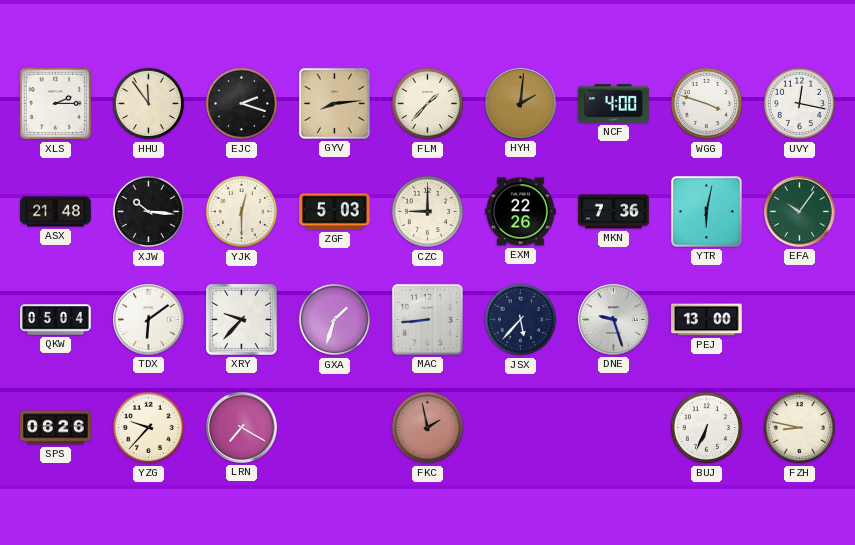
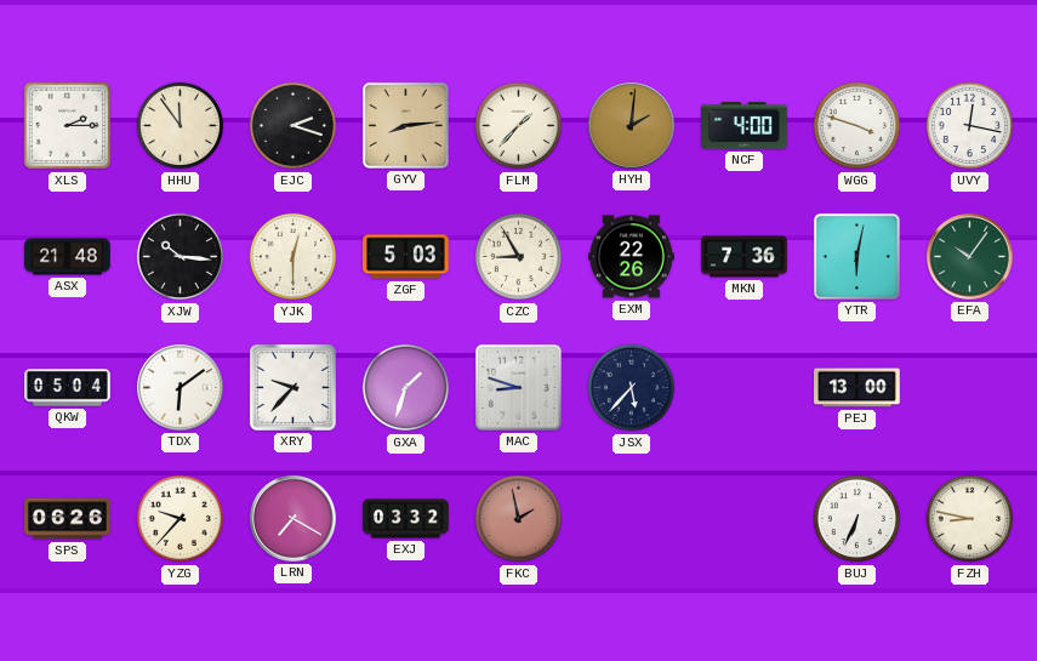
CZC: 9:00 -> 8:55
MAC: 8:44 -> 8:48
DNE: 9:27 -> none
EXJ: none -> 03:32
